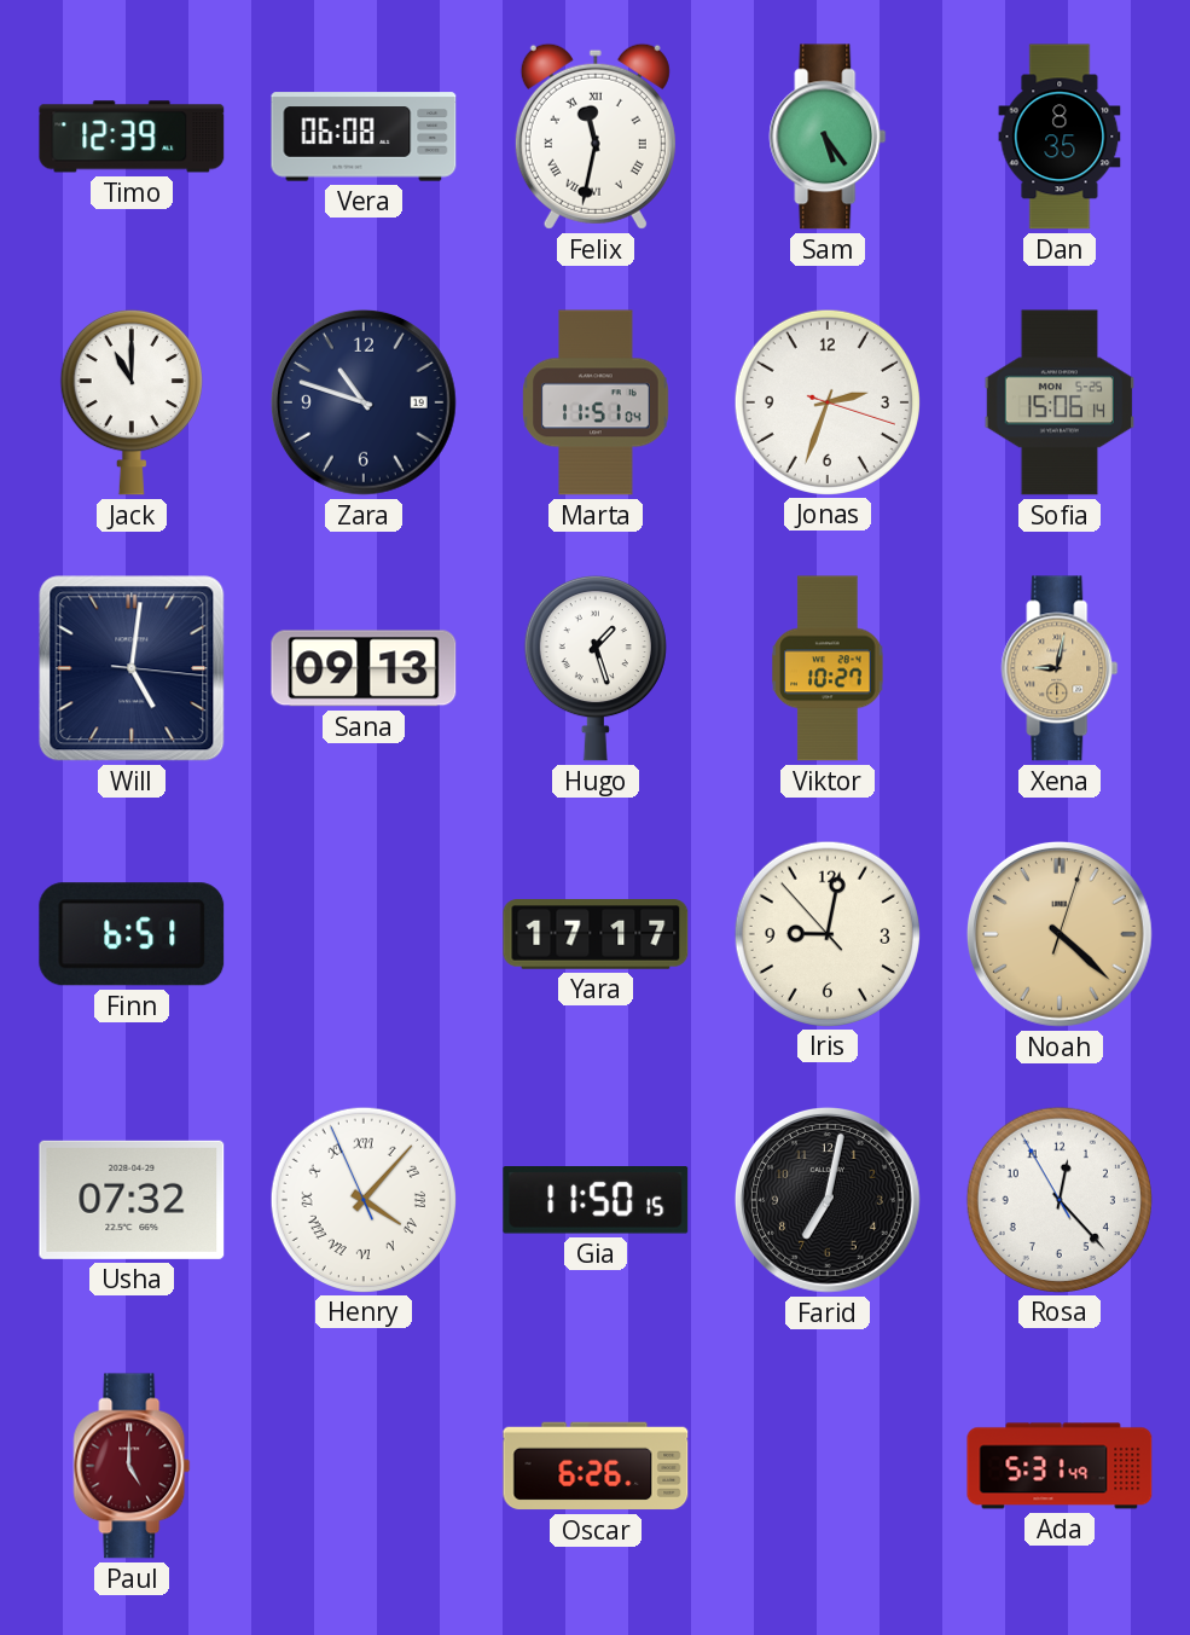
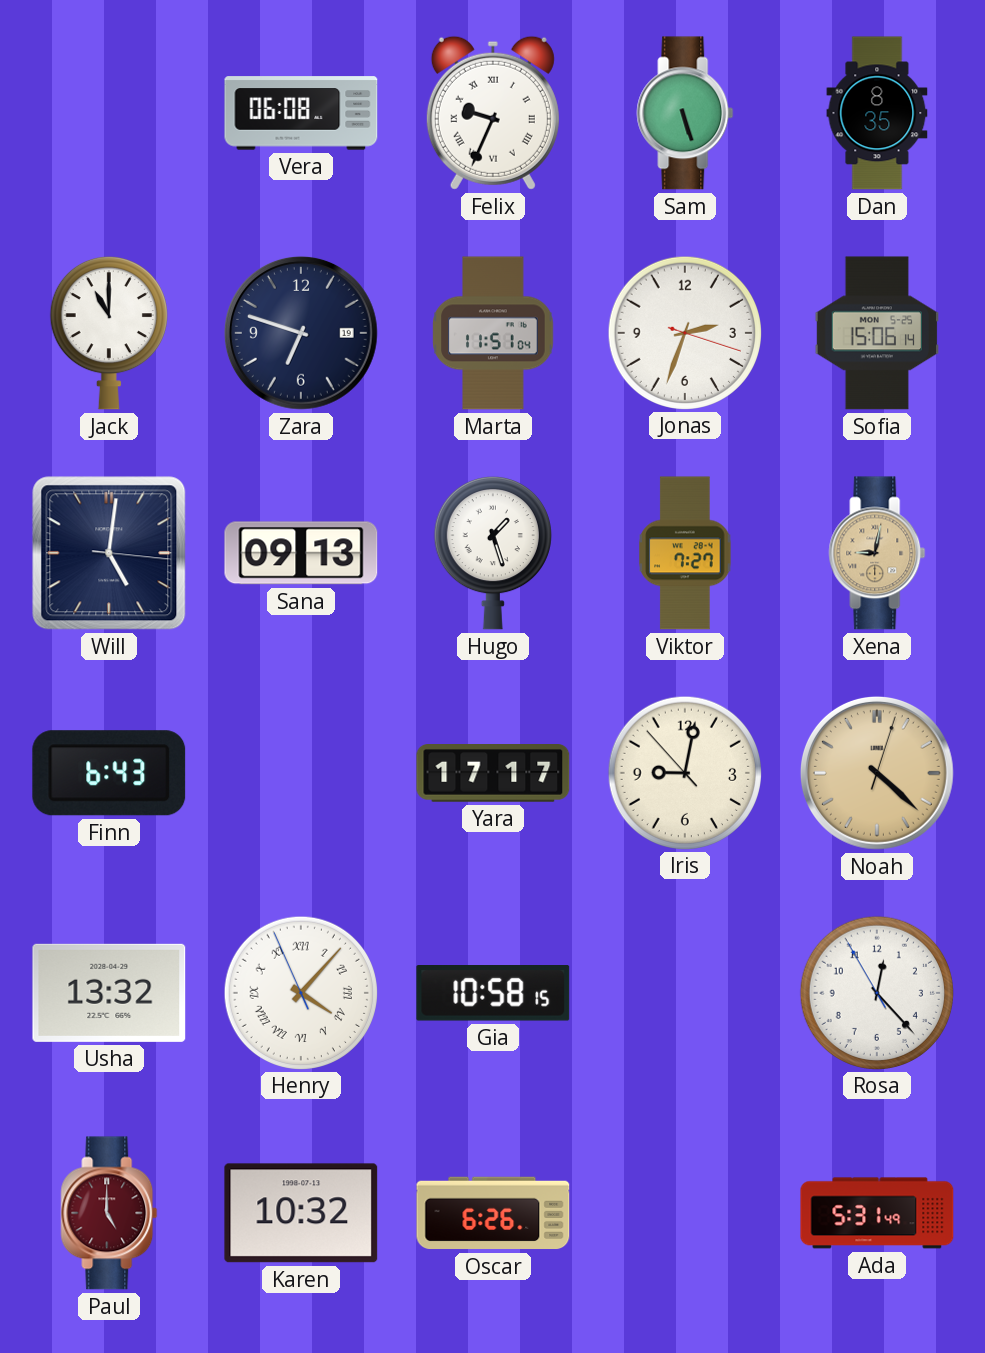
Timo: 12:39 -> none
Felix: 11:32 -> 9:34
Sam: 5:24 -> 5:27
Zara: 10:48 -> 6:48
Viktor: 10:27 -> 7:27
Finn: 6:51 -> 6:43
Usha: 07:32 -> 13:32
Gia: 11:50 -> 10:58
Farid: 7:02 -> none
Karen: none -> 10:32
